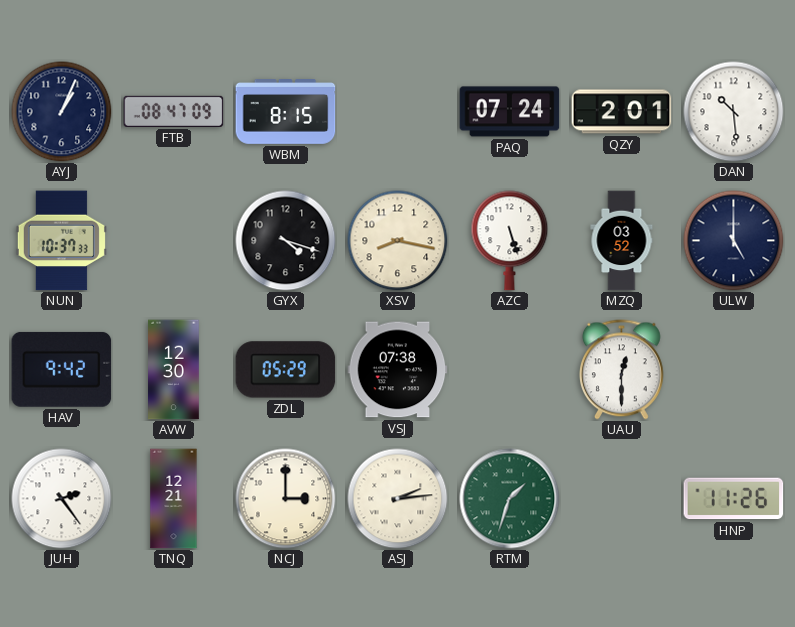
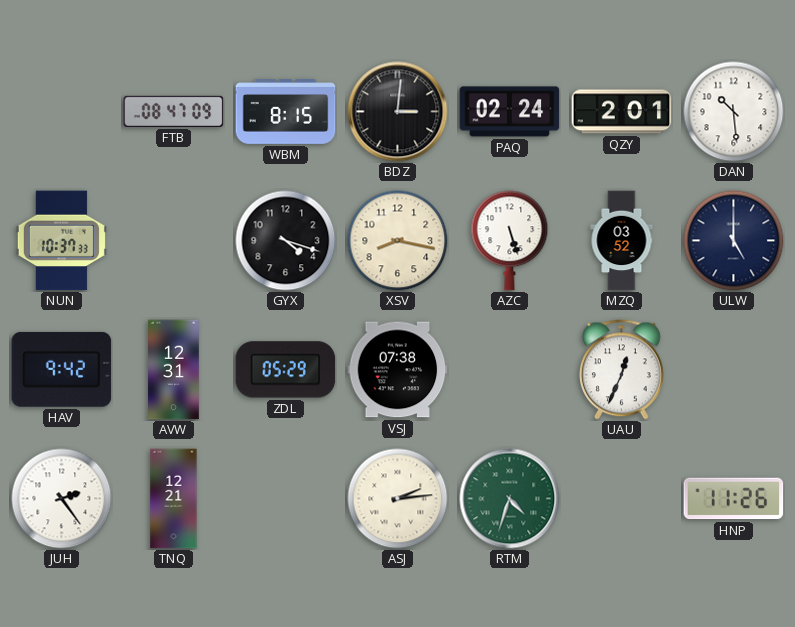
AYJ: 1:04 -> none
BDZ: none -> 3:01
PAQ: 07:24 -> 02:24
AVW: 12:30 -> 12:31
UAU: 12:30 -> 12:34
NCJ: 3:00 -> none
RTM: 1:33 -> 4:33
